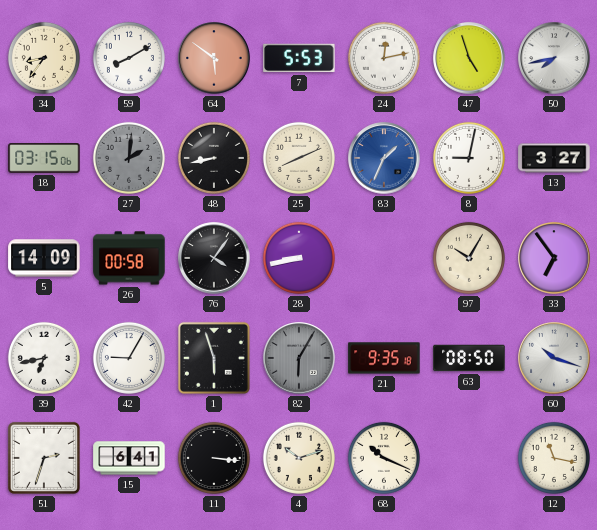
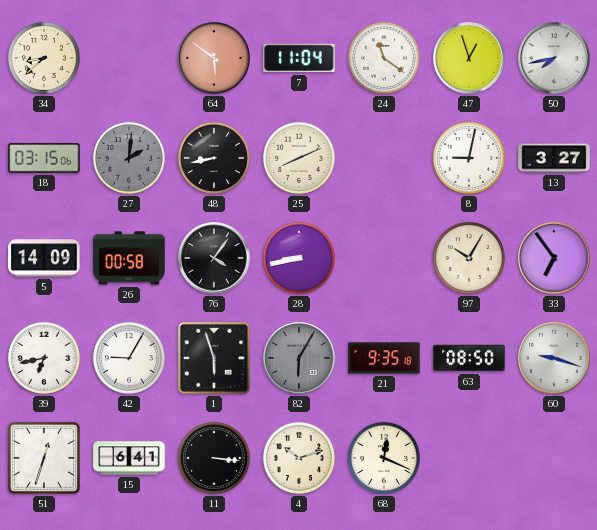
34: 8:36 -> 8:38
59: 8:10 -> none
7: 5:53 -> 11:04
24: 12:13 -> 11:21
47: 4:57 -> 12:57
83: 1:34 -> none
60: 10:18 -> 9:18
51: 2:33 -> 12:33
68: 10:19 -> 12:19
12: 11:17 -> none
